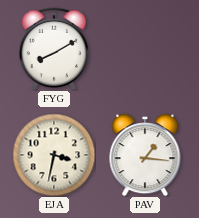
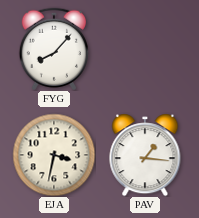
FYG: 8:10 -> 8:07
